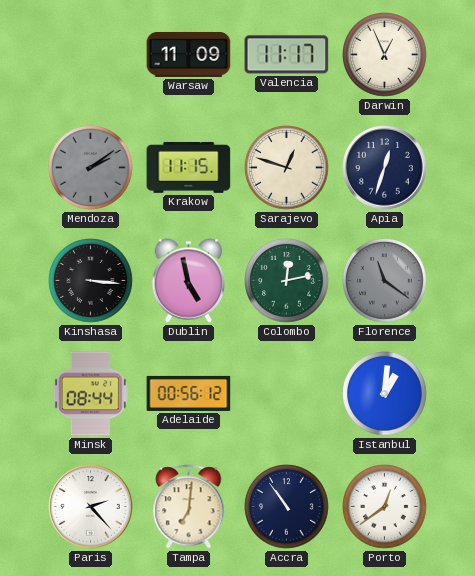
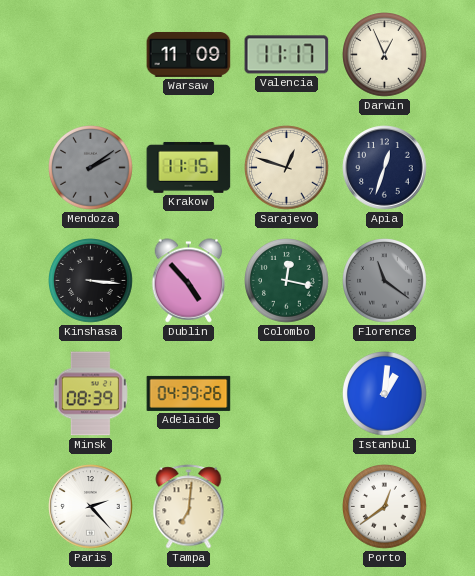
Dublin: 4:58 -> 4:53
Colombo: 12:13 -> 12:17
Minsk: 08:44 -> 08:39
Adelaide: 00:56 -> 04:39
Accra: 10:54 -> none
